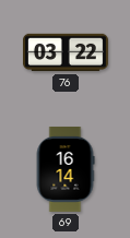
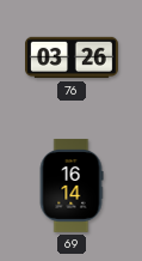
76: 03:22 -> 03:26
